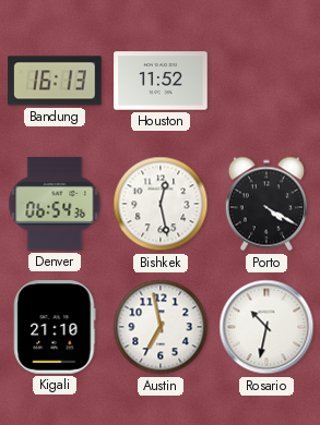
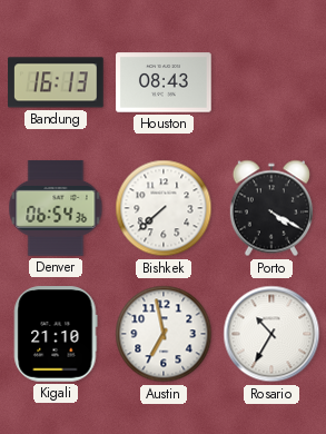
Houston: 11:52 -> 08:43
Bishkek: 12:28 -> 7:38
Rosario: 10:32 -> 10:35
